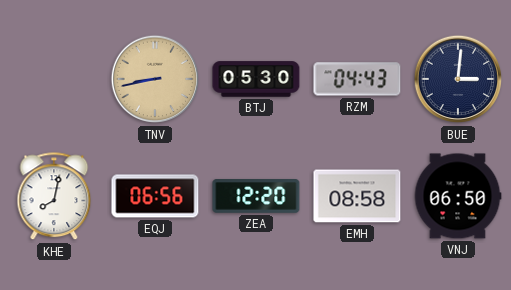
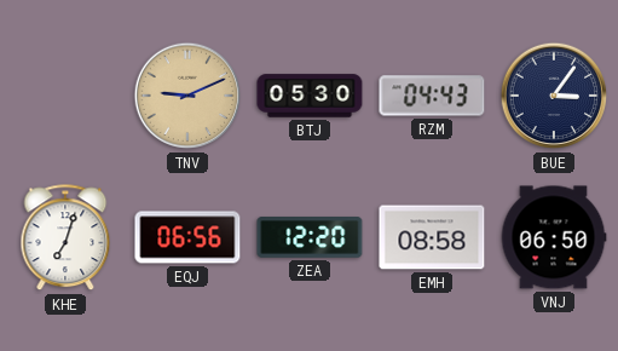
TNV: 8:43 -> 9:11
BUE: 3:01 -> 3:06
KHE: 8:02 -> 7:03
